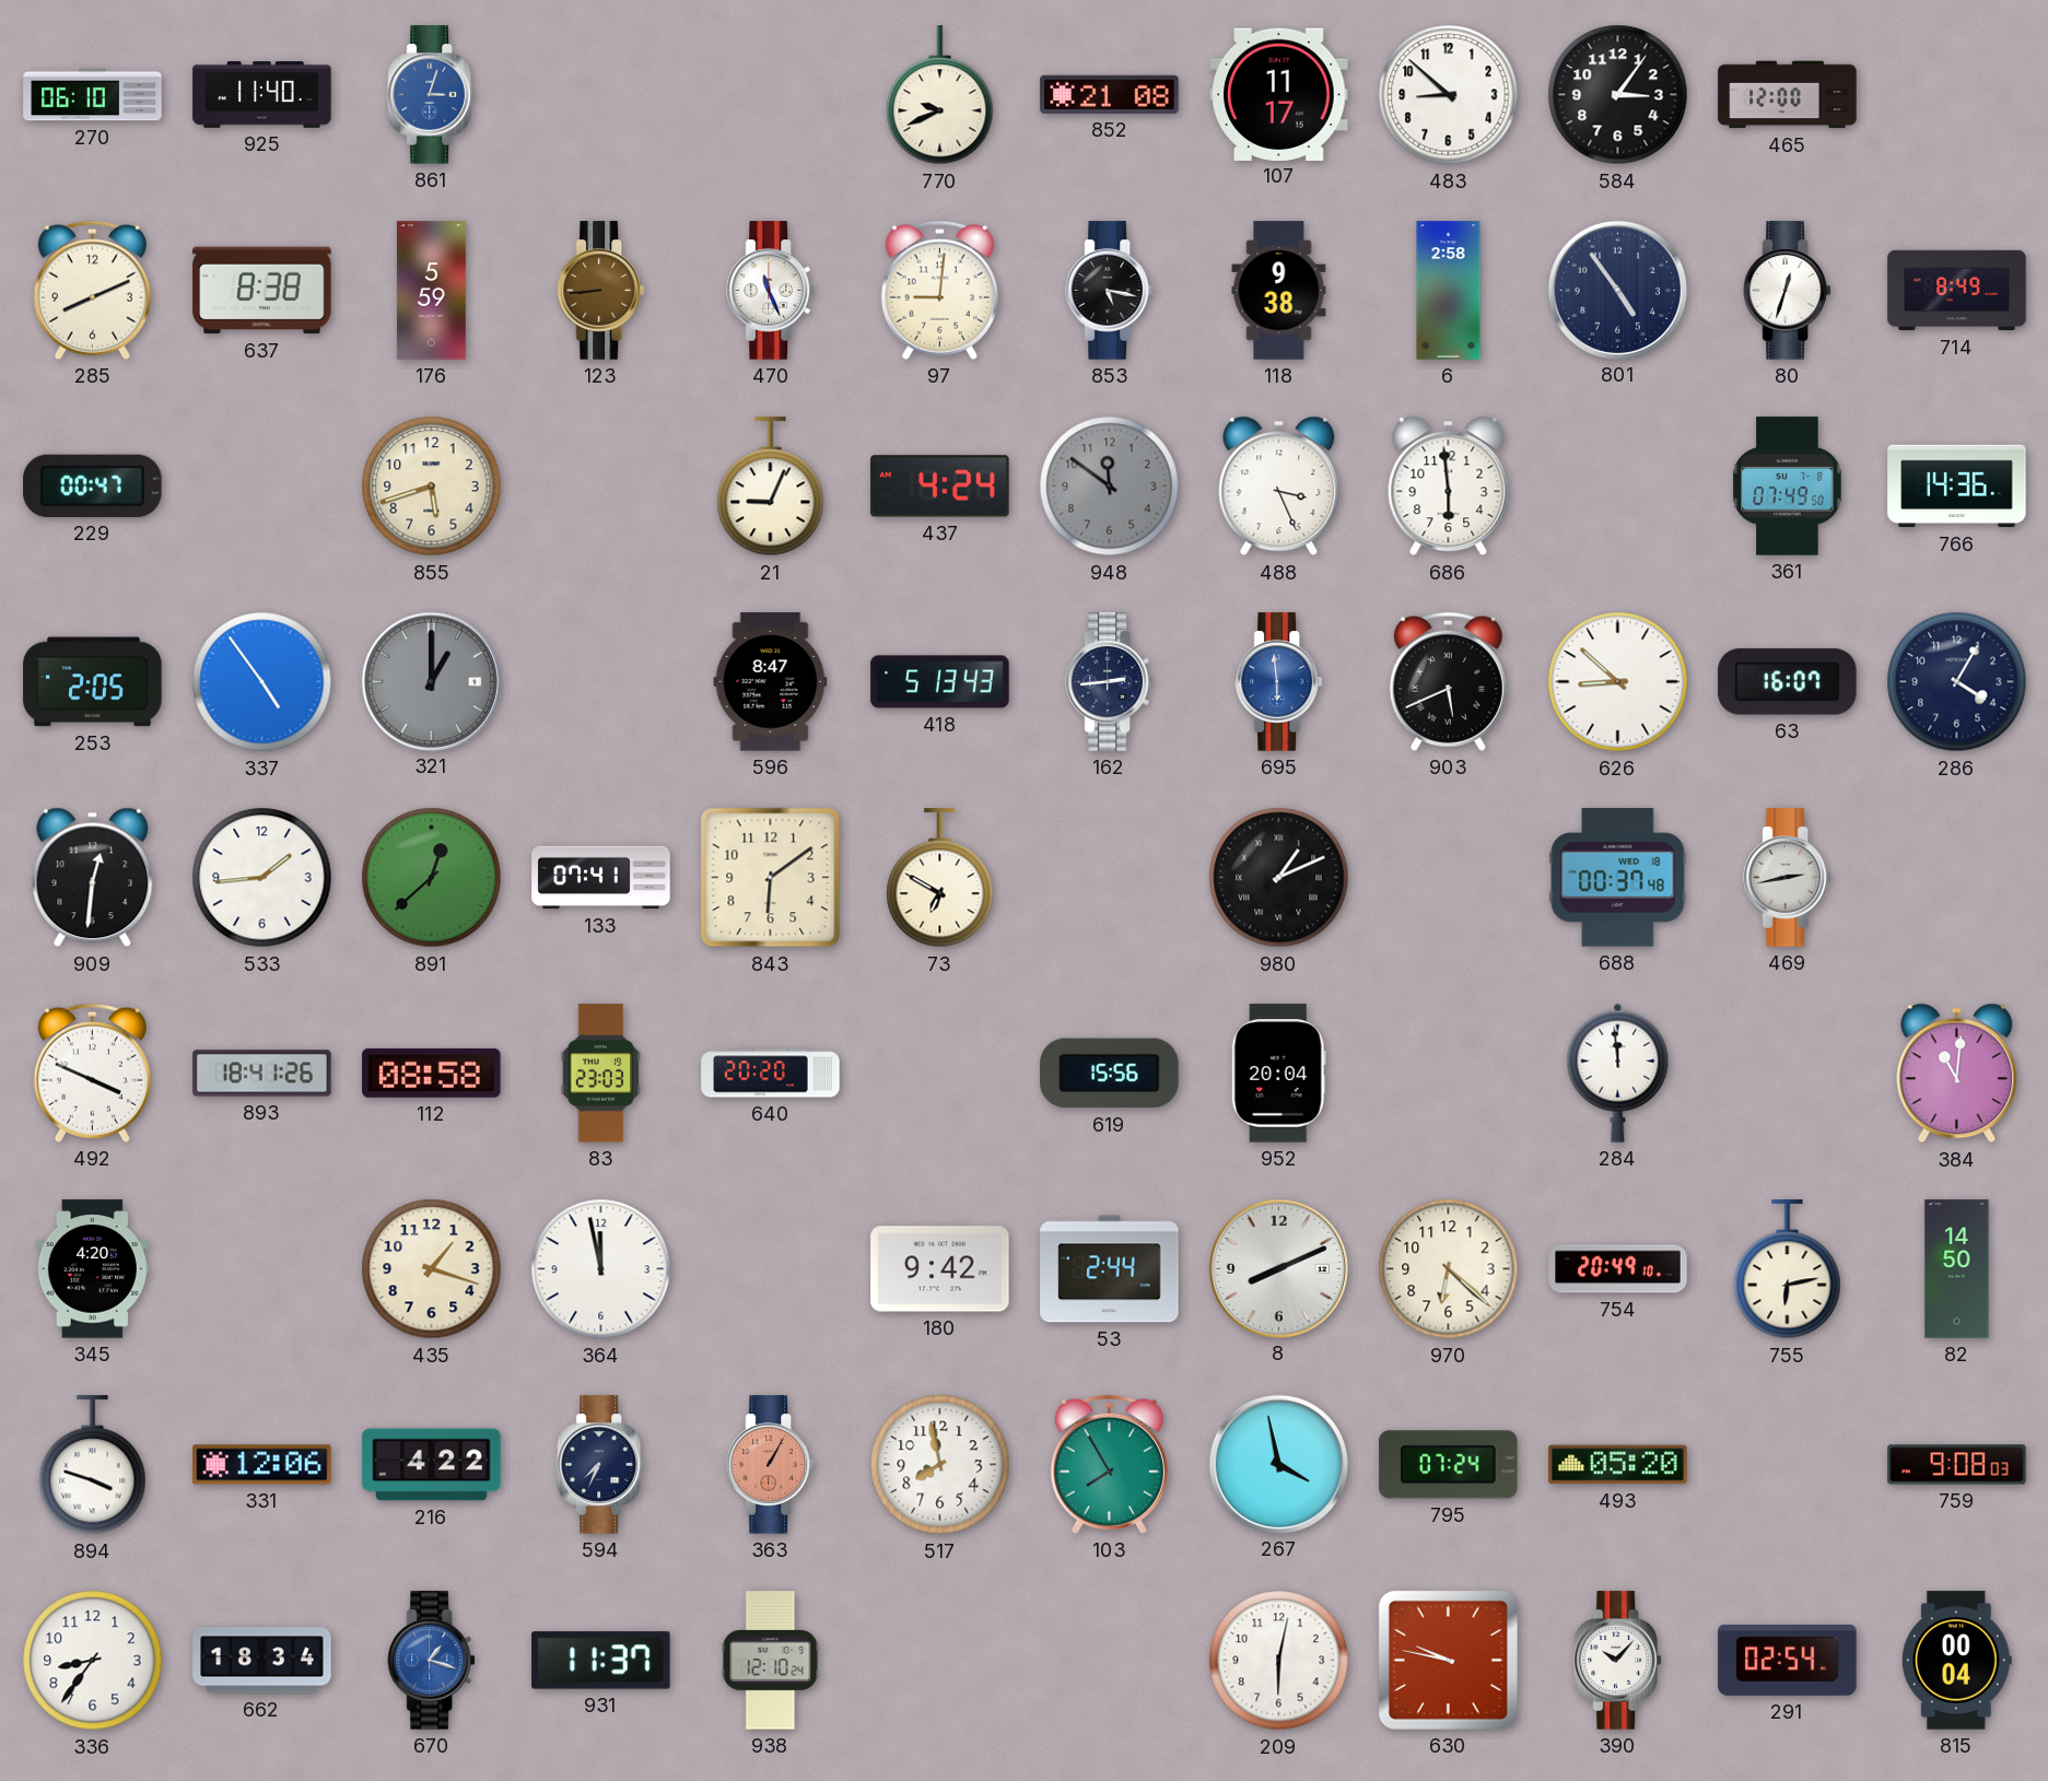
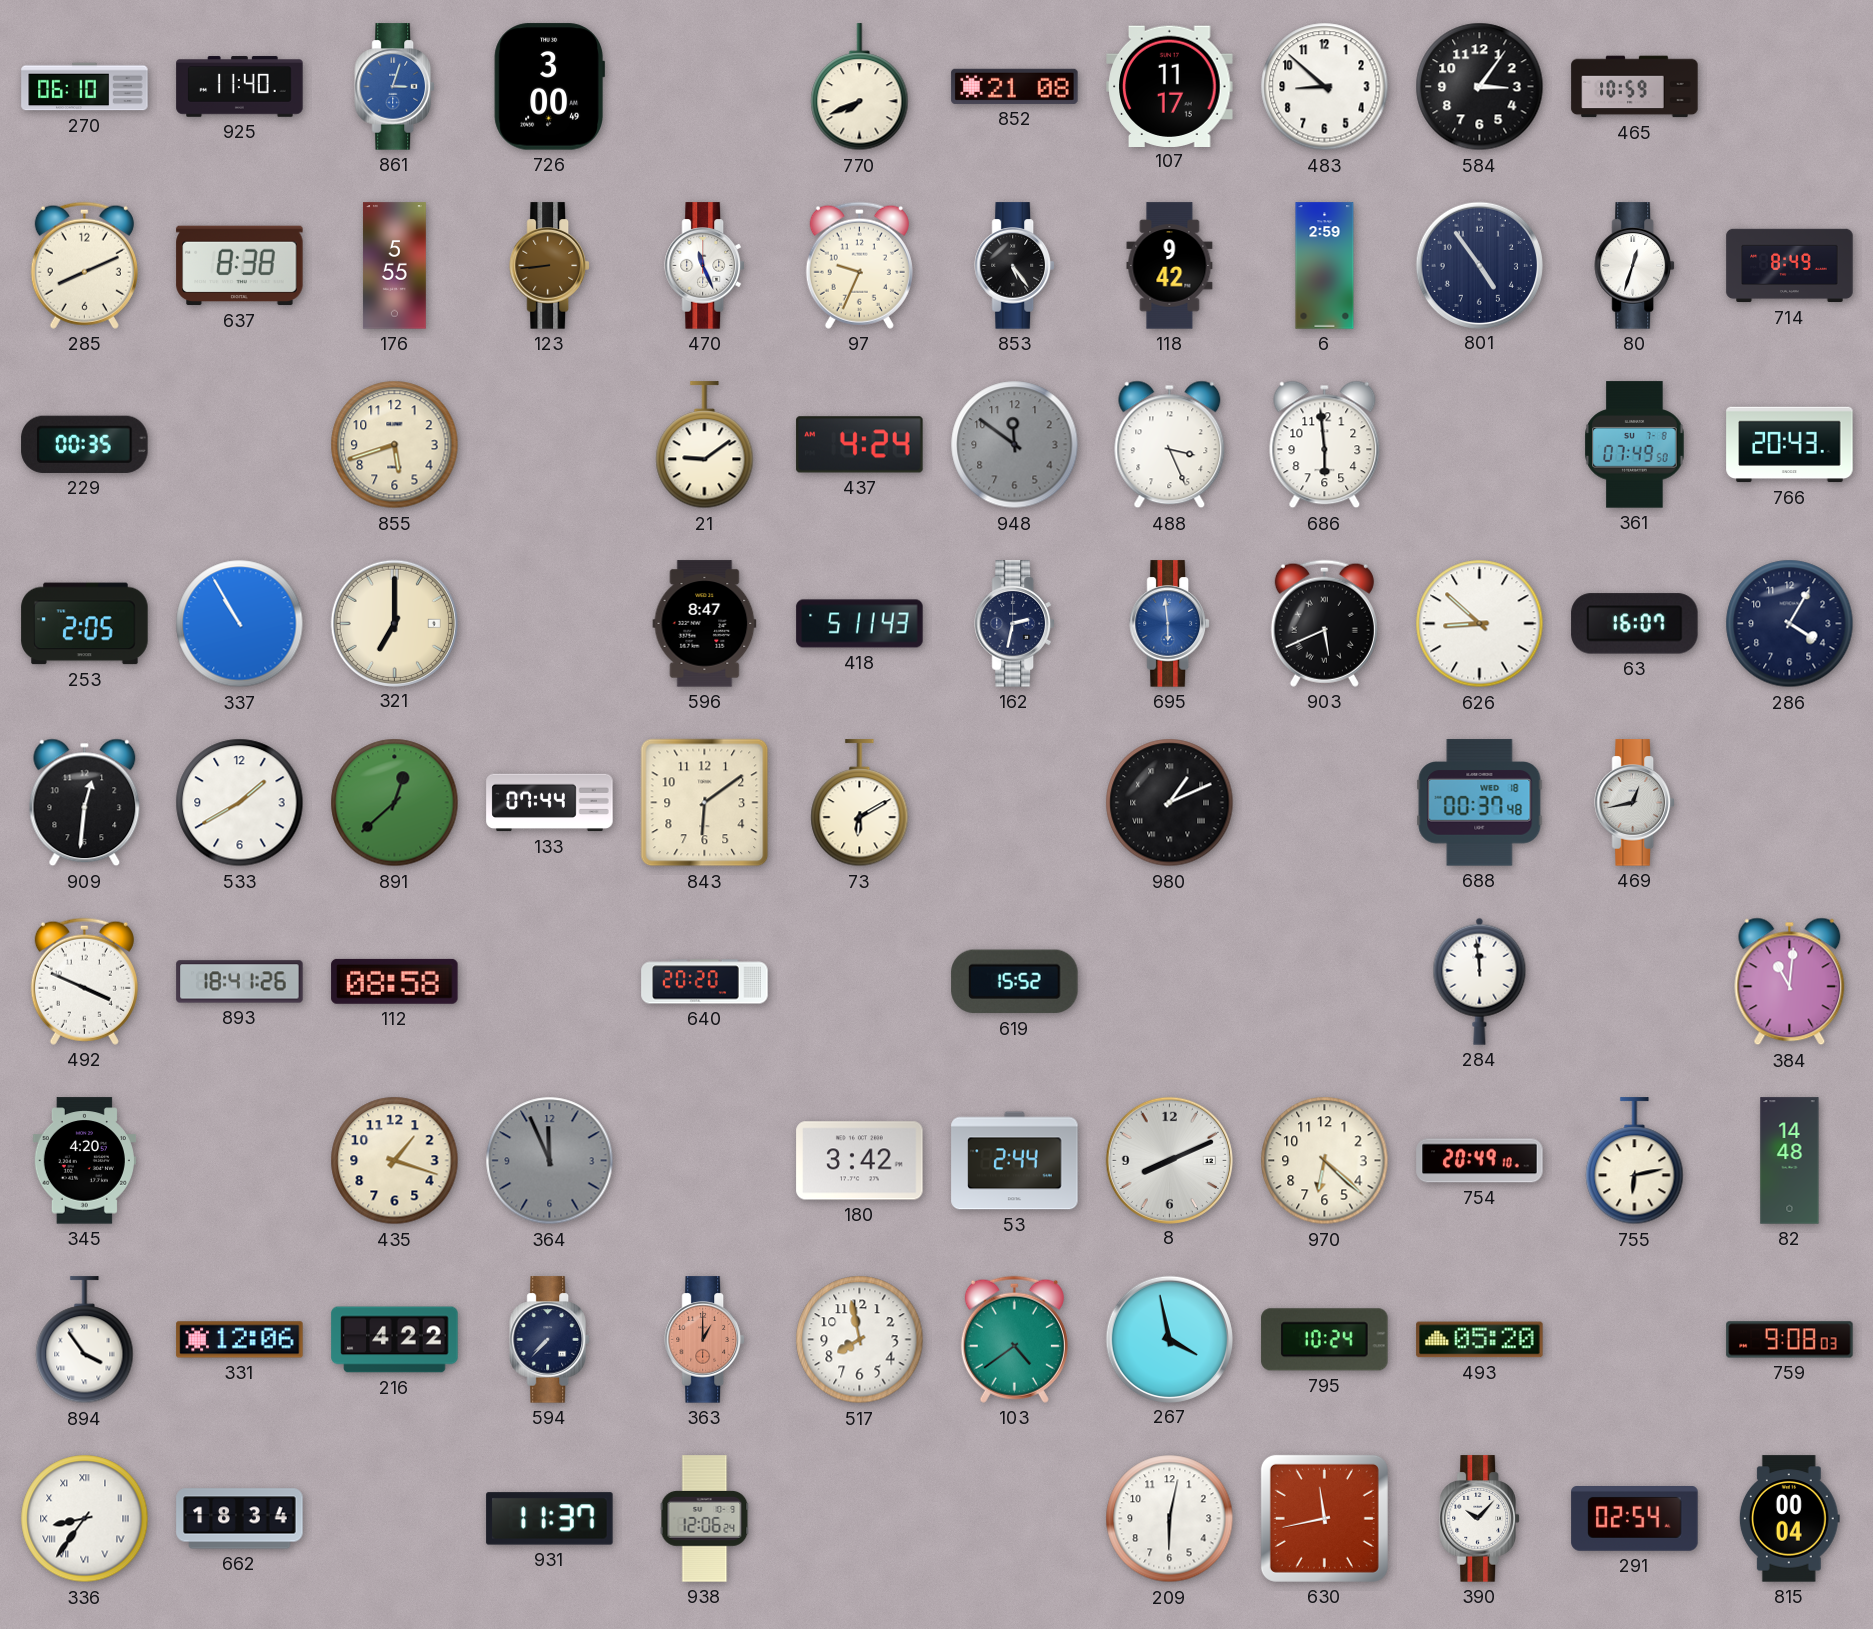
726: none -> 3:00
770: 9:41 -> 7:41
465: 12:00 -> 10:59
176: 5:59 -> 5:55
97: 9:01 -> 9:34
853: 5:17 -> 5:24
118: 9:38 -> 9:42
6: 2:58 -> 2:59
229: 00:47 -> 00:35
21: 9:04 -> 9:09
766: 14:36 -> 20:43
337: 4:54 -> 10:55
321: 1:00 -> 7:00
321 dial: grey -> cream
418: 5:13 -> 5:11
162: 2:44 -> 2:32
533: 1:44 -> 1:40
133: 07:41 -> 07:44
73: 6:50 -> 6:10
469: 2:43 -> 12:43
83: 23:03 -> none
619: 15:56 -> 15:52
952: 20:04 -> none
364: 11:58 -> 11:56
364 dial: white -> grey
180: 9:42 -> 3:42
82: 14:50 -> 14:48
894: 3:48 -> 3:54
594: 7:34 -> 7:37
363: 1:05 -> 1:00
103: 7:55 -> 4:39
795: 07:24 -> 10:24
336 numerals: Arabic -> Roman
670: 1:18 -> none
938: 12:10 -> 12:06
630: 9:47 -> 11:43
